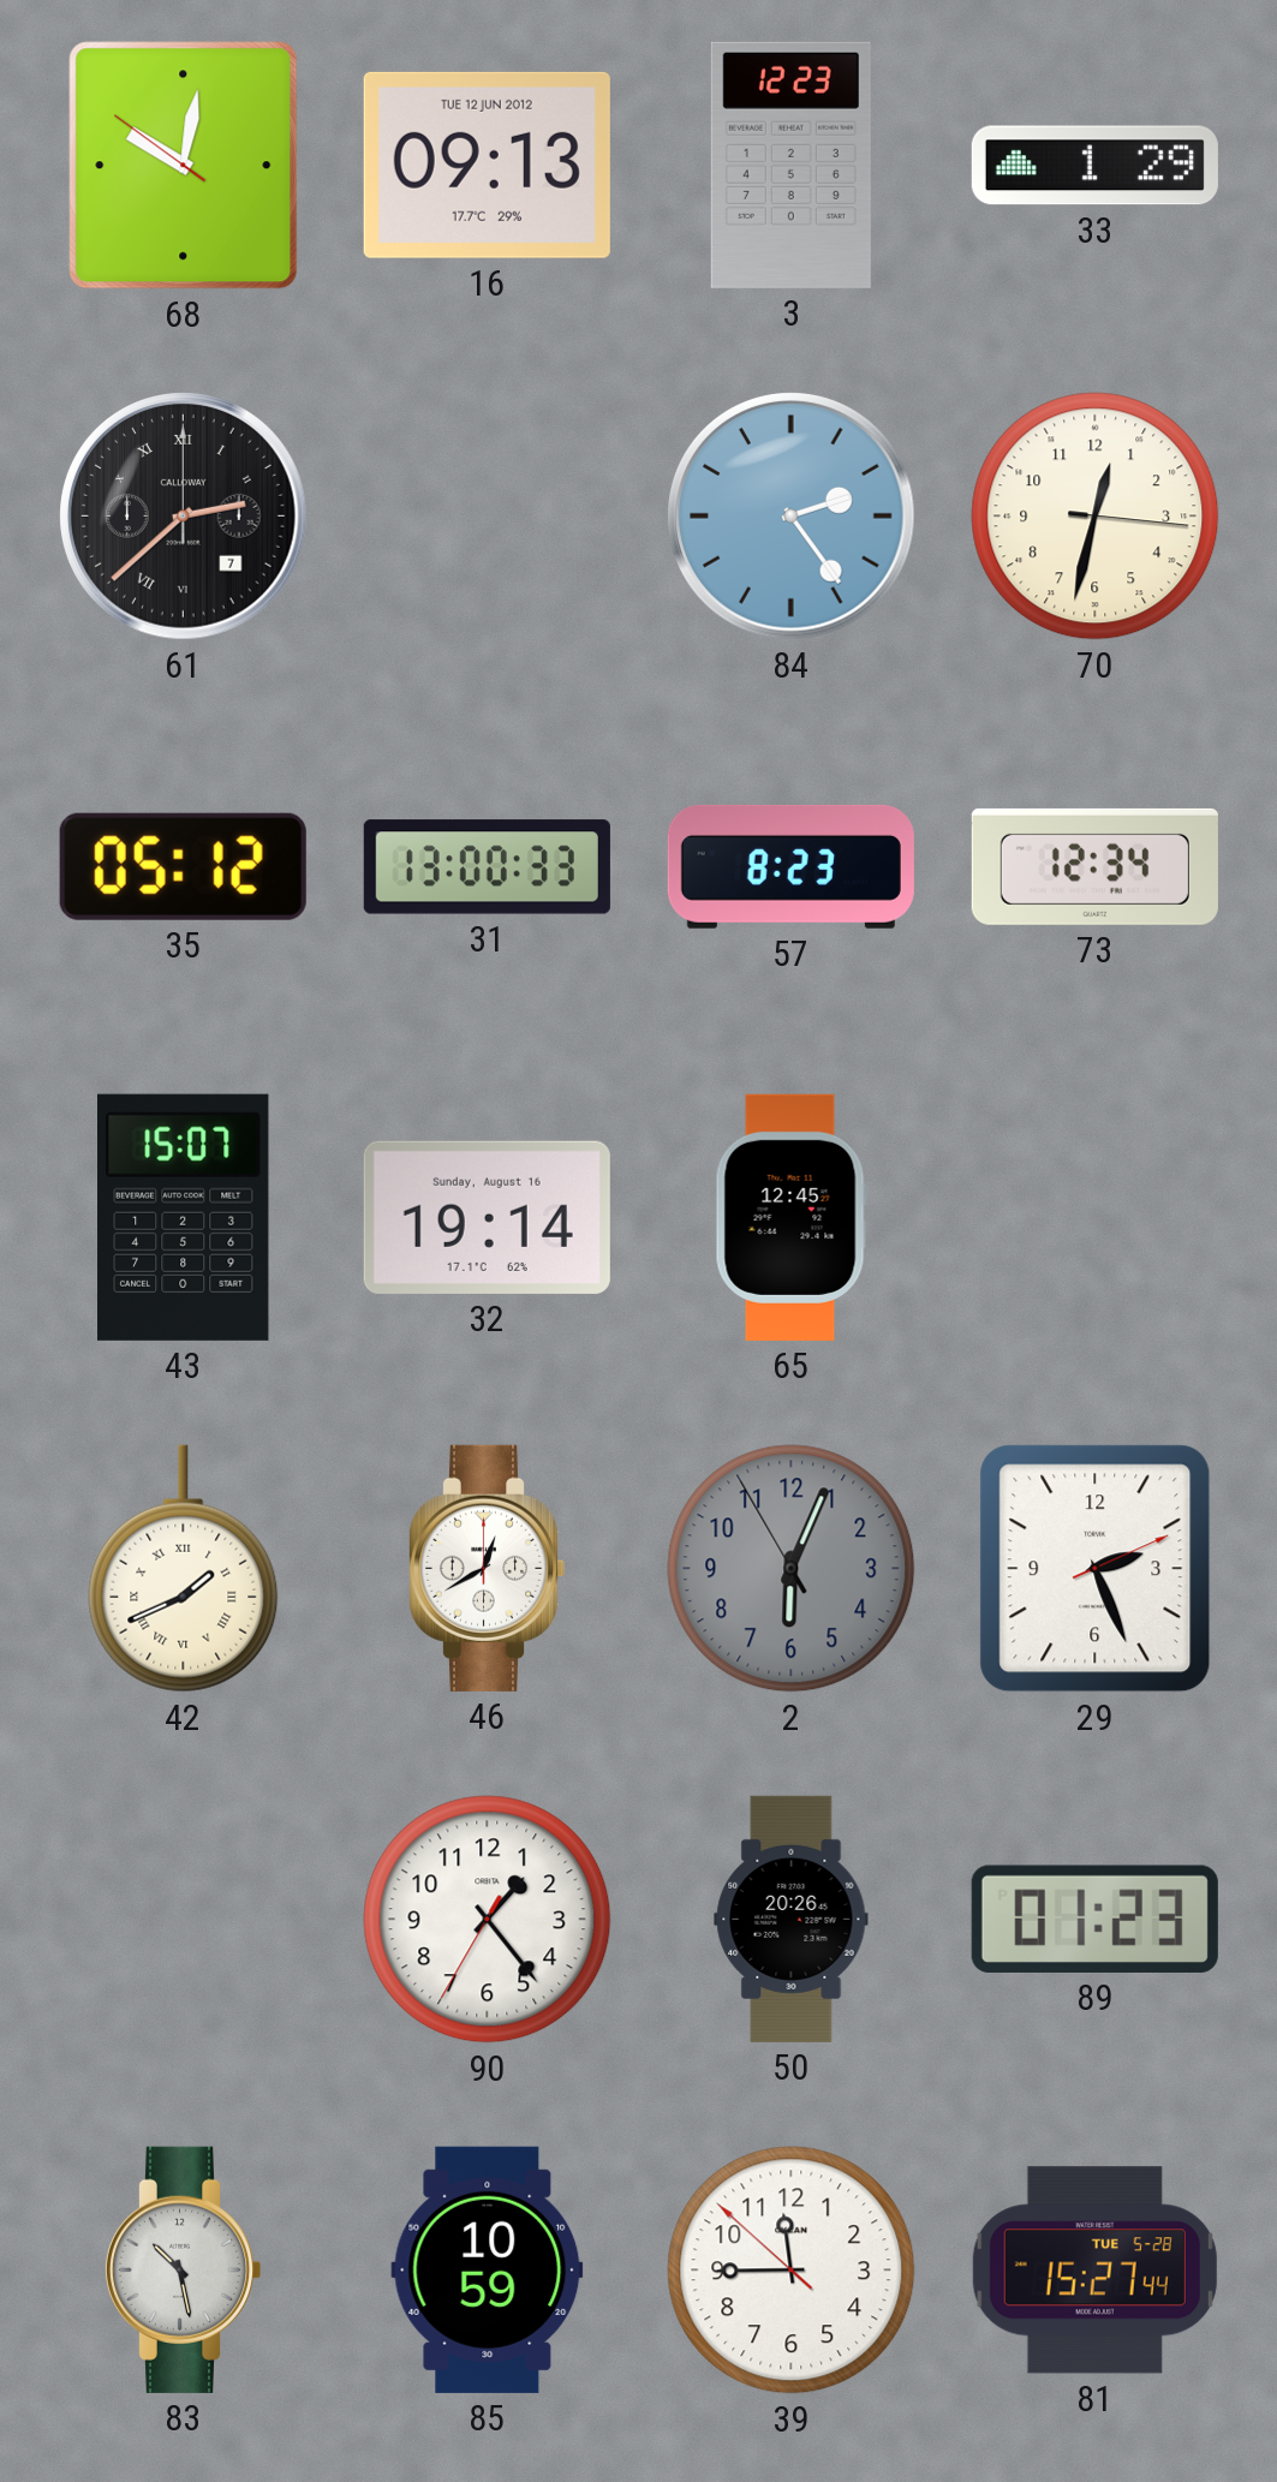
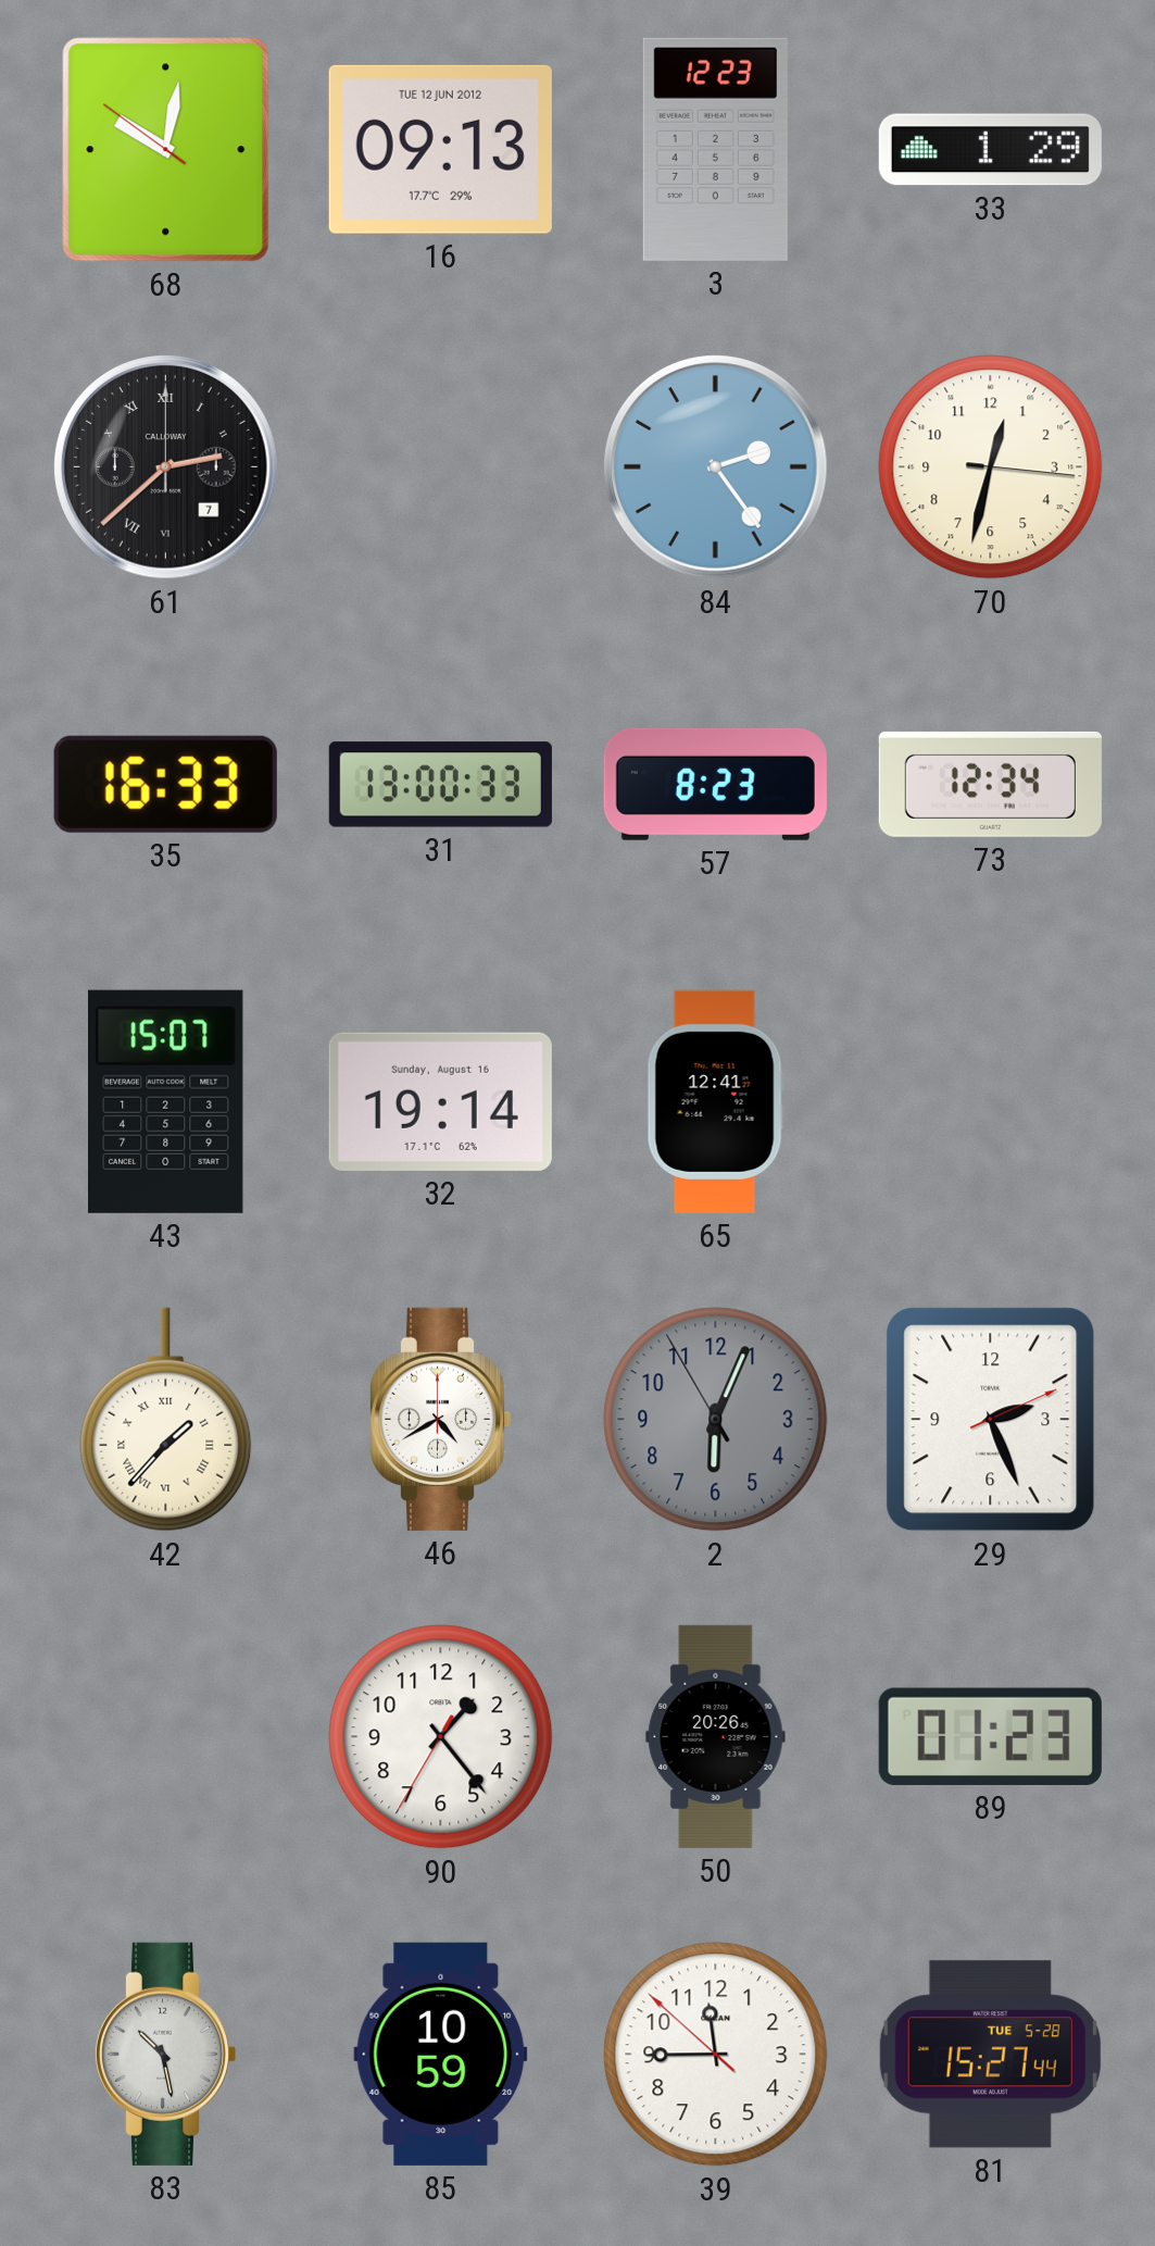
35: 05:12 -> 16:33
65: 12:45 -> 12:41
42: 1:41 -> 1:37
46: 12:40 -> 4:40
